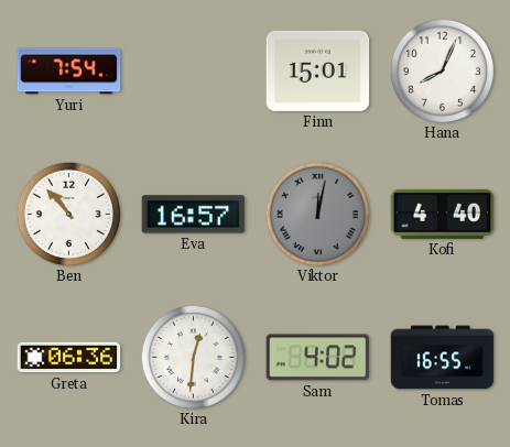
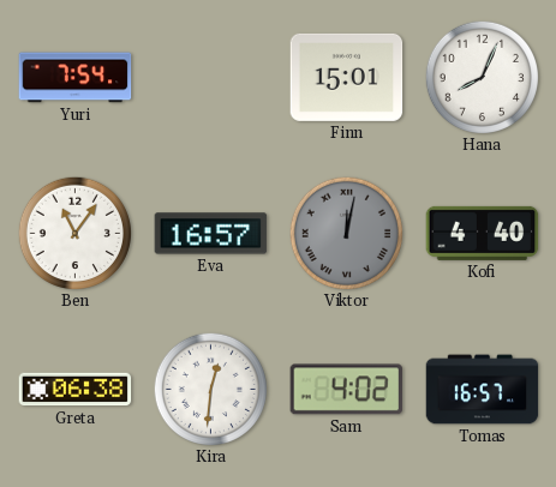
Ben: 10:53 -> 11:06
Greta: 06:36 -> 06:38
Tomas: 16:55 -> 16:57
